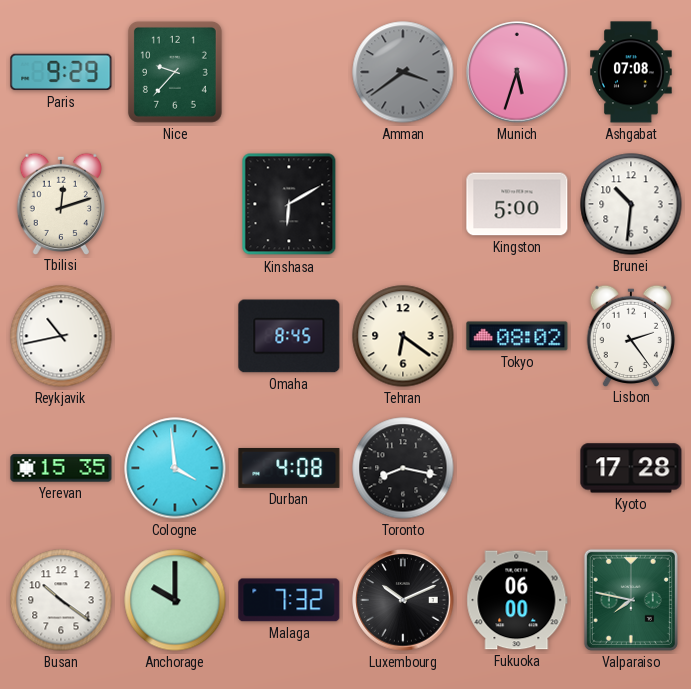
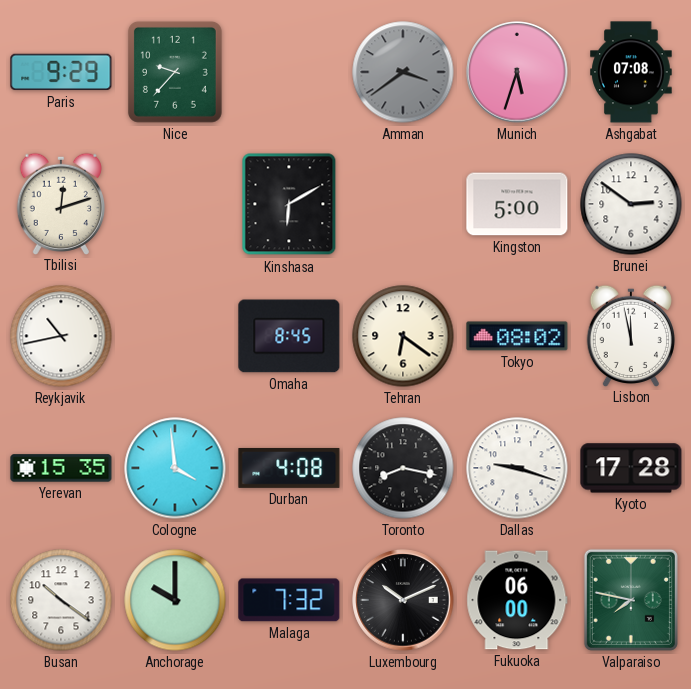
Brunei: 10:31 -> 2:51
Lisbon: 2:24 -> 11:58
Dallas: none -> 9:18
